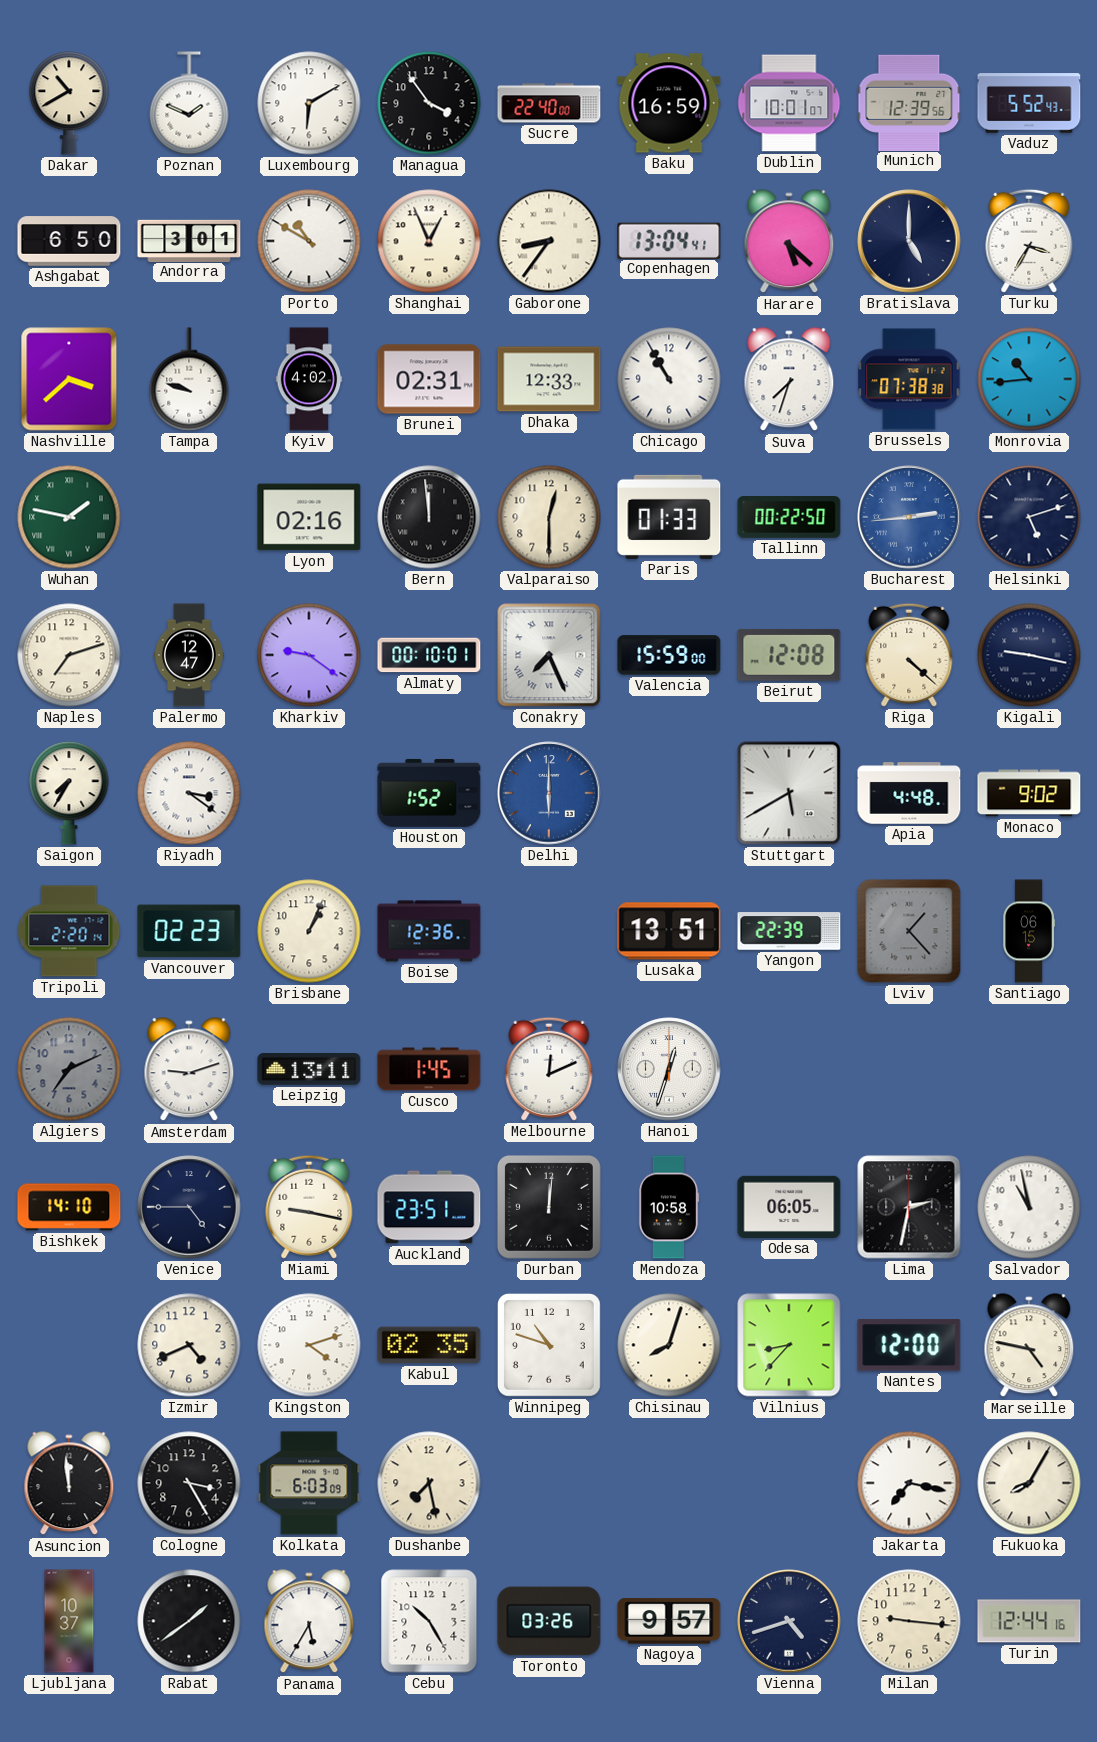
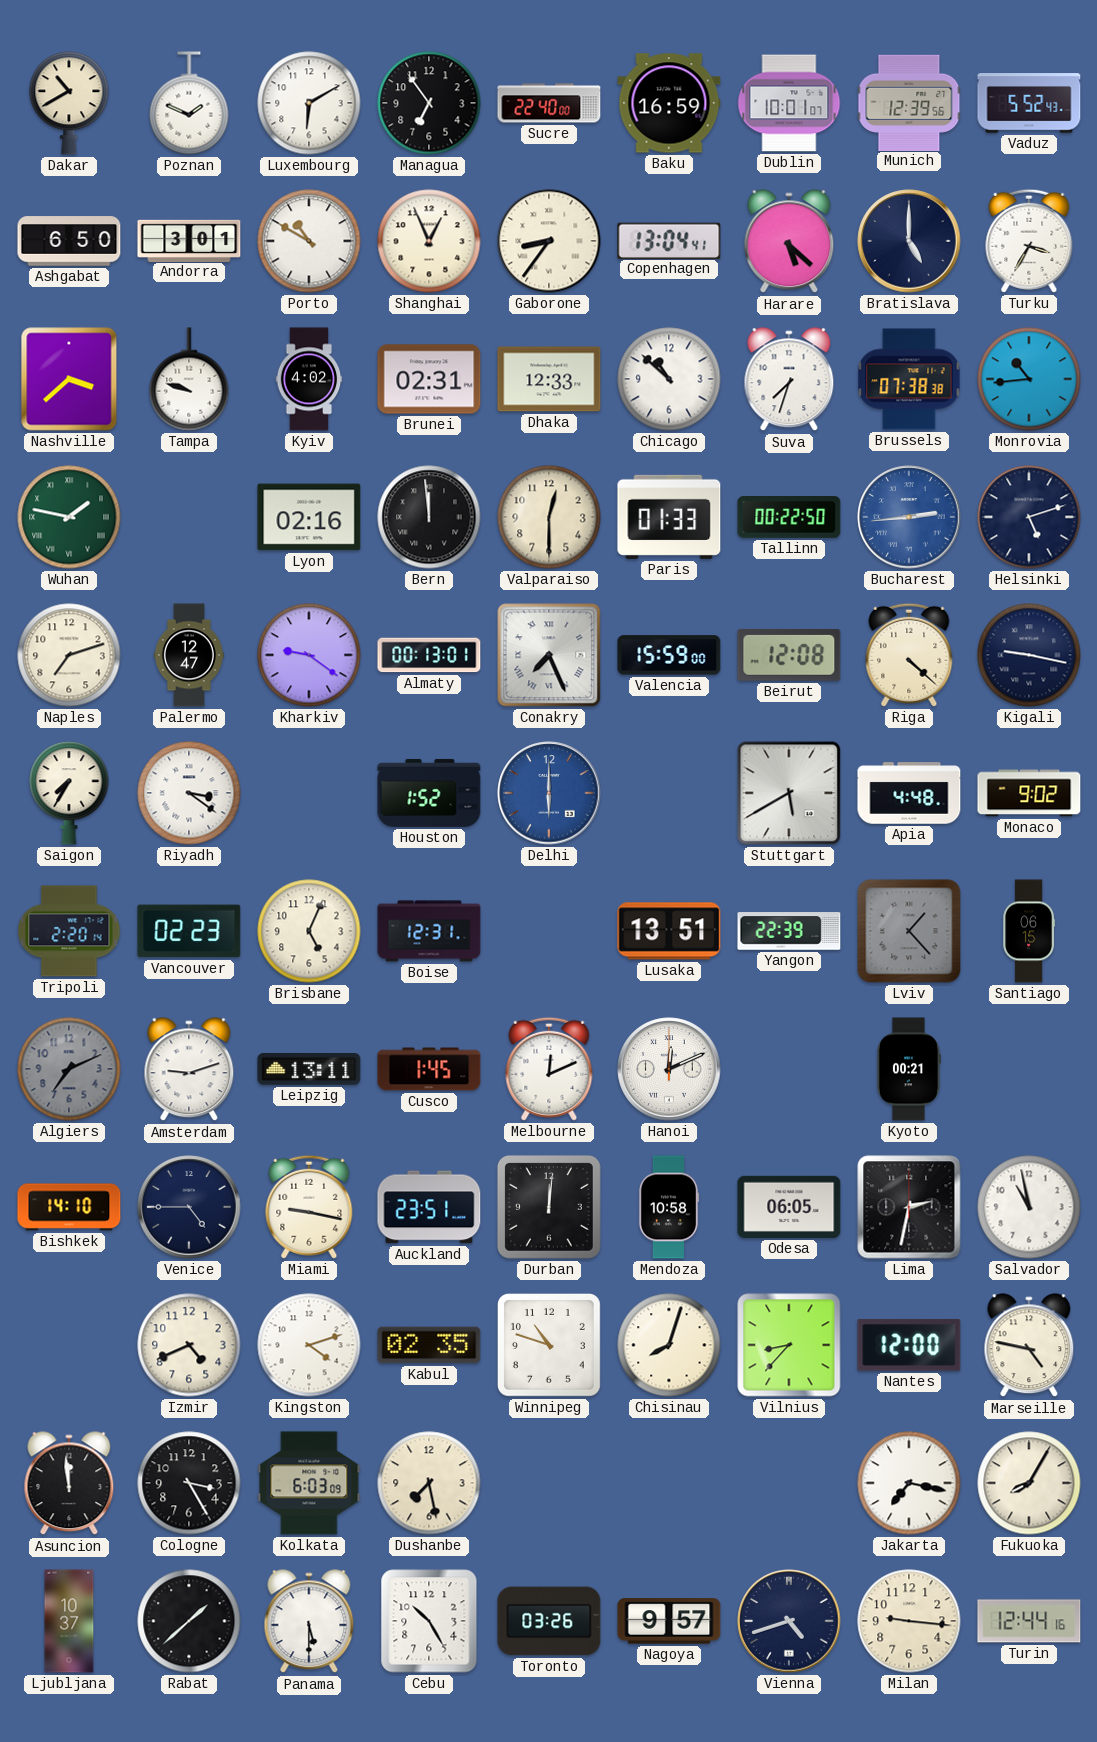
Managua: 3:54 -> 6:54
Chicago: 10:55 -> 10:52
Almaty: 00:10 -> 00:13
Brisbane: 1:04 -> 5:04
Boise: 12:36 -> 12:31
Hanoi: 12:33 -> 12:11
Kyoto: none -> 00:21
Rabat: 1:39 -> 1:38
Panama: 5:35 -> 5:30
